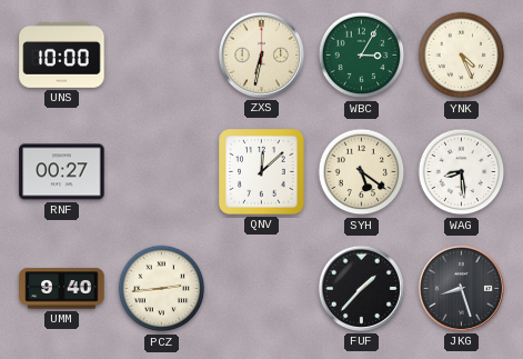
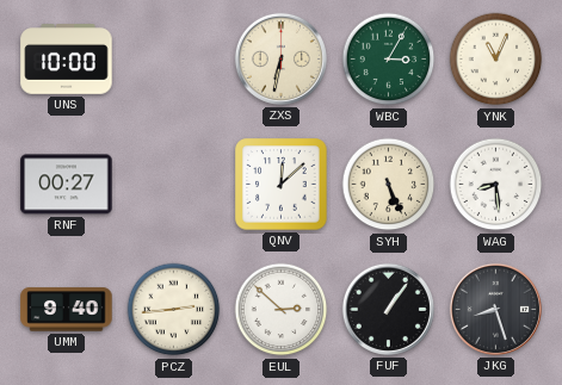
YNK: 4:26 -> 11:04
SYH: 5:21 -> 5:26
EUL: none -> 2:52
FUF: 1:37 -> 1:06
